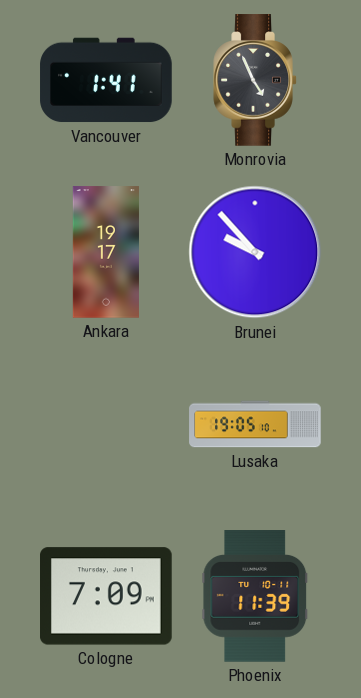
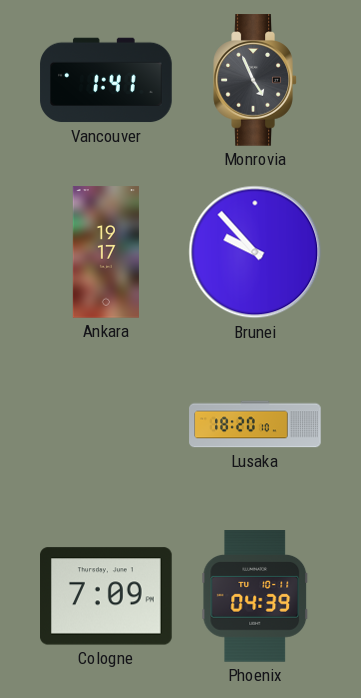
Lusaka: 19:05 -> 18:20
Phoenix: 11:39 -> 04:39
